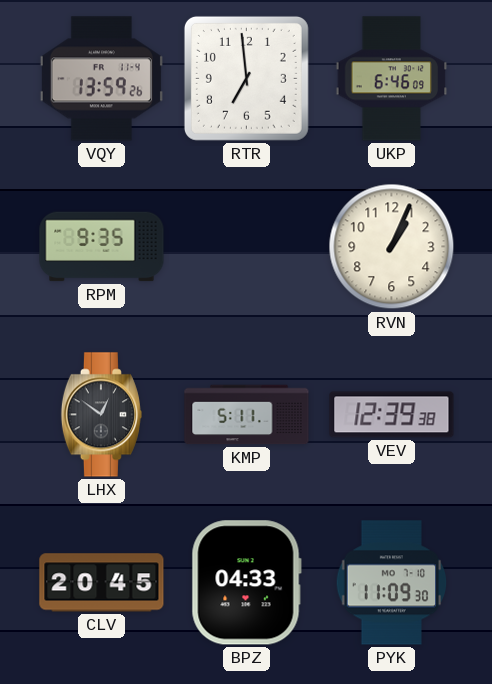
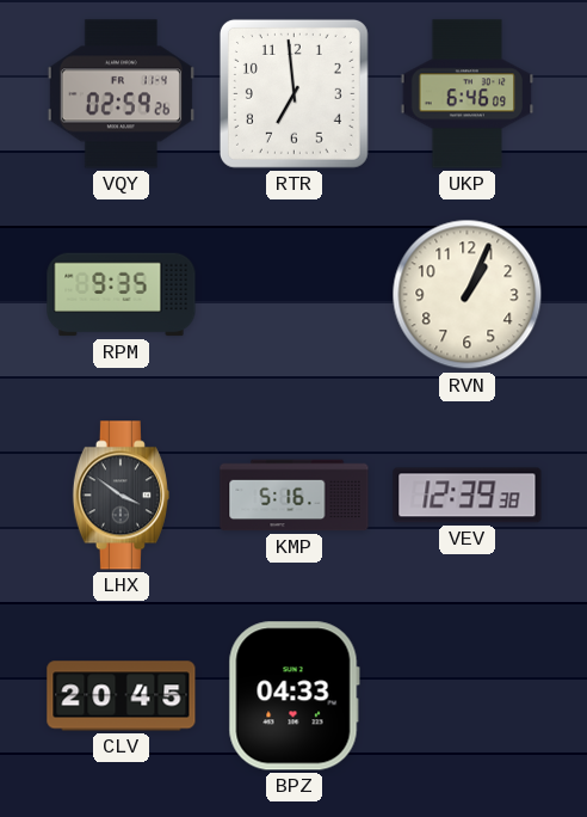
VQY: 13:59 -> 02:59
LHX: 12:51 -> 3:51
KMP: 5:11 -> 5:16
PYK: 11:09 -> none
